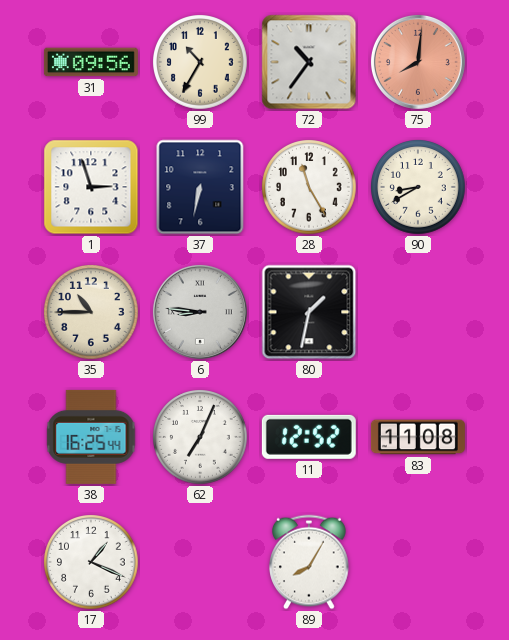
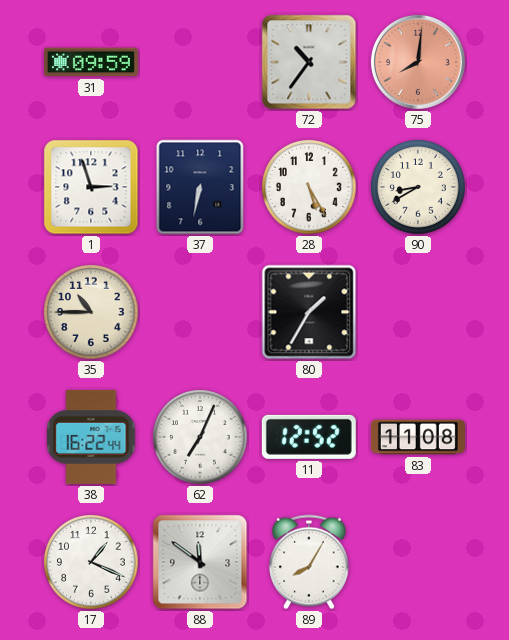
31: 09:56 -> 09:59
99: 10:35 -> none
28: 11:25 -> 5:25
6: 8:46 -> none
80: 1:32 -> 1:35
38: 16:25 -> 16:22
88: none -> 11:51
